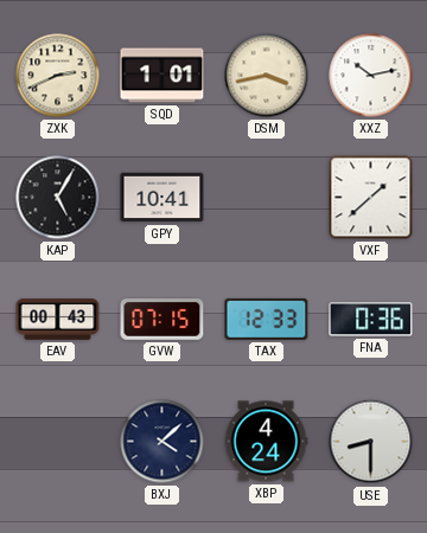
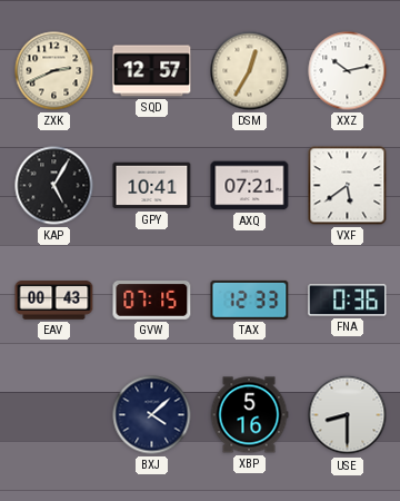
SQD: 1:01 -> 12:57
DSM: 3:43 -> 12:35
AXQ: none -> 07:21
VXF: 1:38 -> 5:39
XBP: 4:24 -> 5:16
